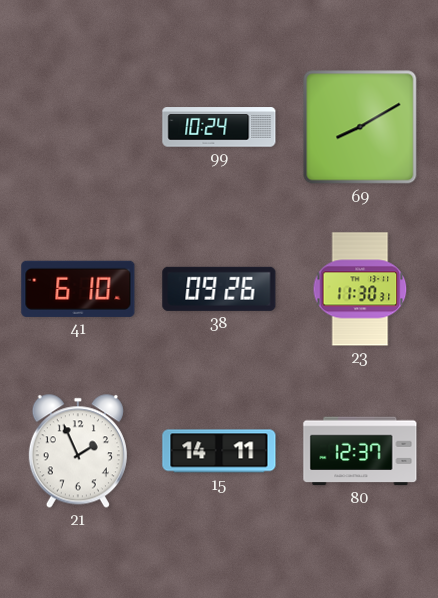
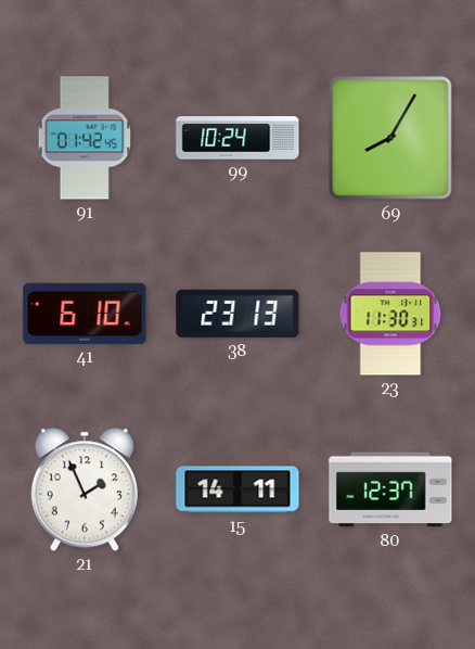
91: none -> 01:42
69: 8:10 -> 8:05
38: 09:26 -> 23:13
